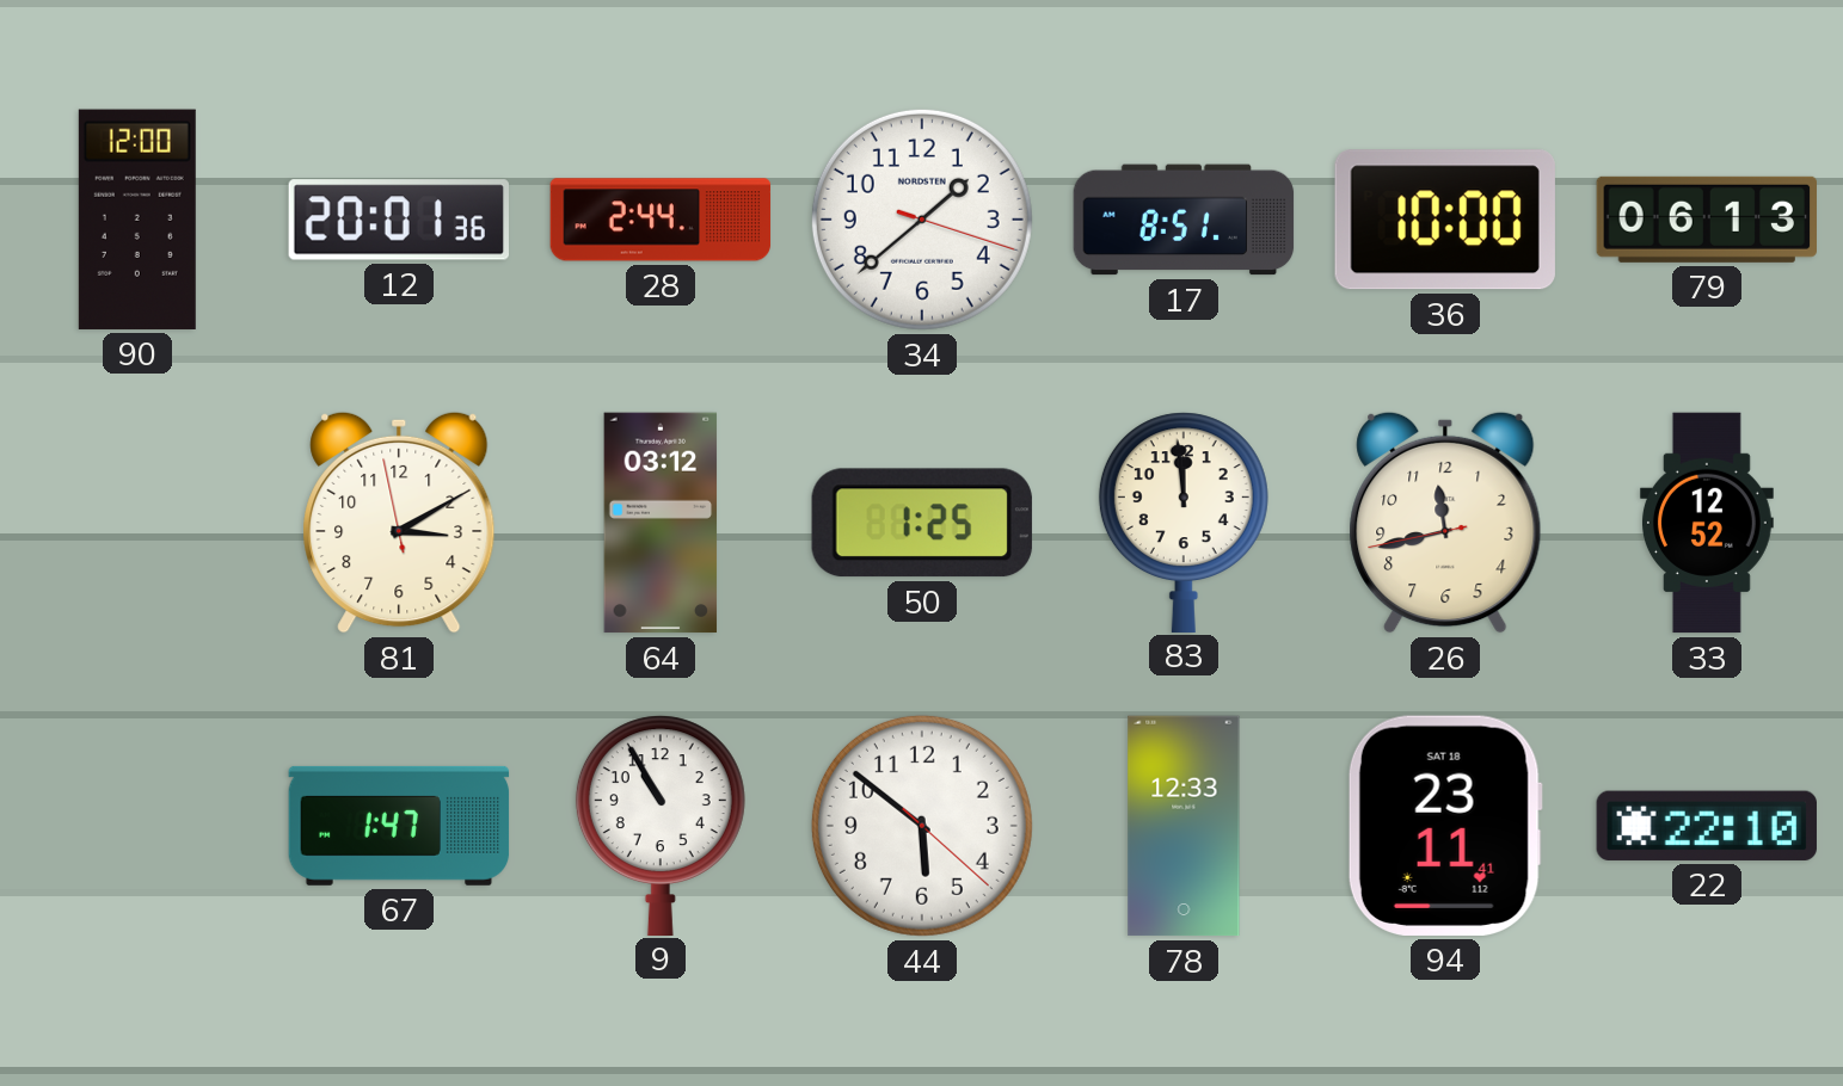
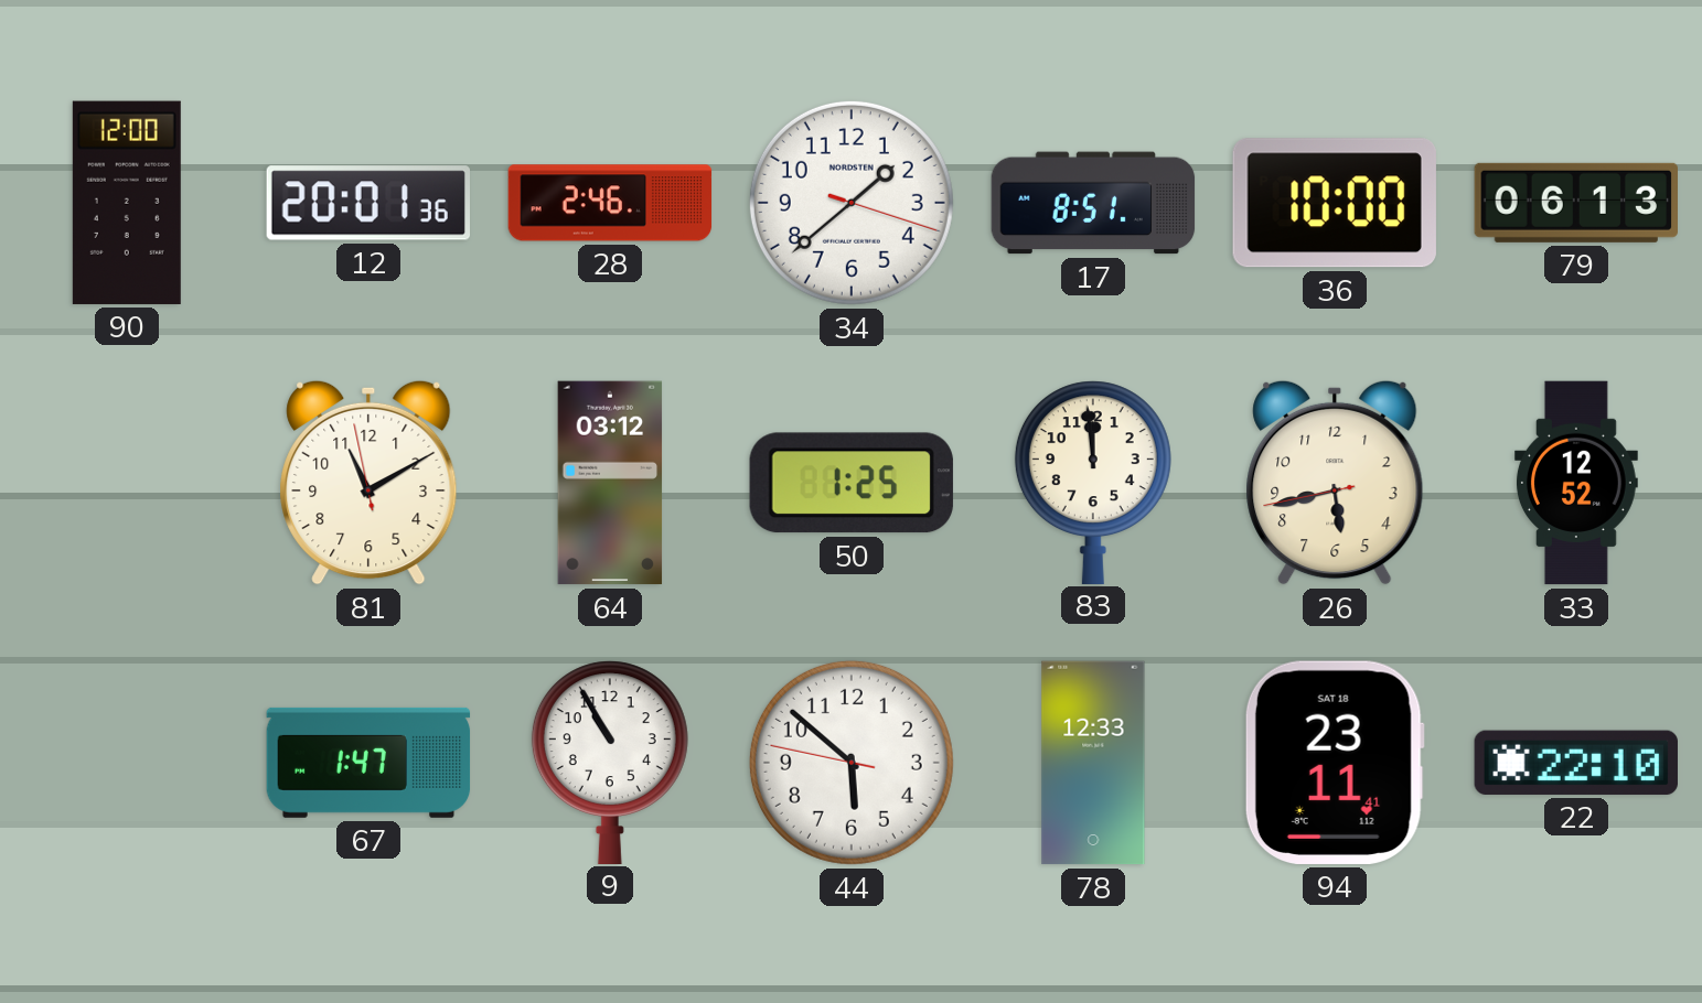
28: 2:44 -> 2:46
81: 3:09 -> 11:09
26: 11:42 -> 5:42
44: 5:51:22 -> 5:51:47
